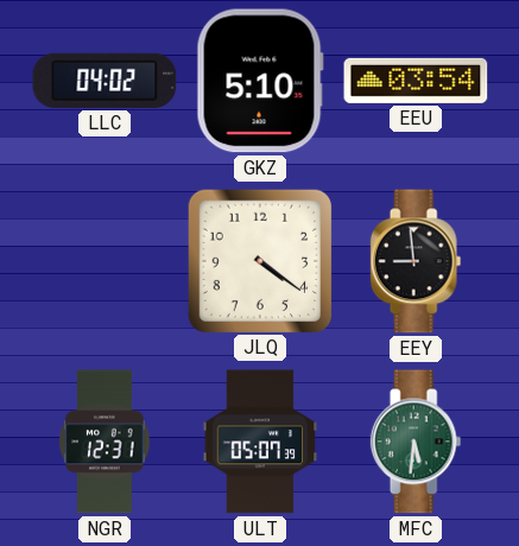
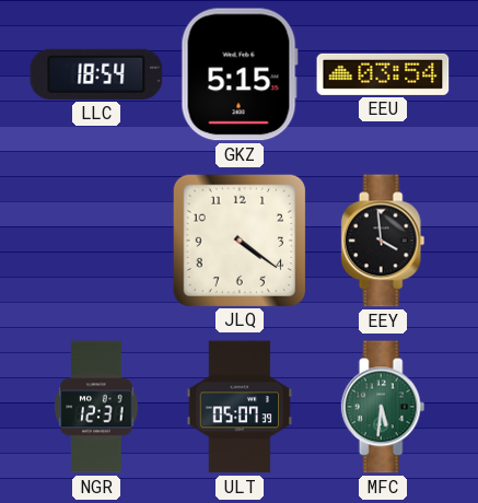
LLC: 04:02 -> 18:54
GKZ: 5:10 -> 5:15
EEY: 8:59 -> 3:59
